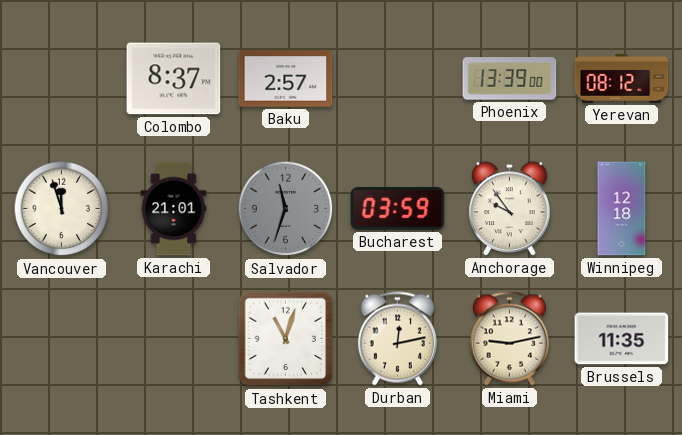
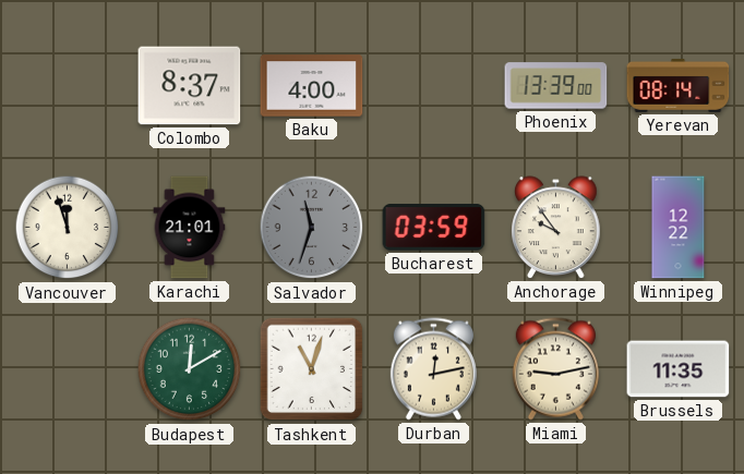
Baku: 2:57 -> 4:00
Yerevan: 08:12 -> 08:14
Winnipeg: 12:18 -> 12:22
Budapest: none -> 12:10
